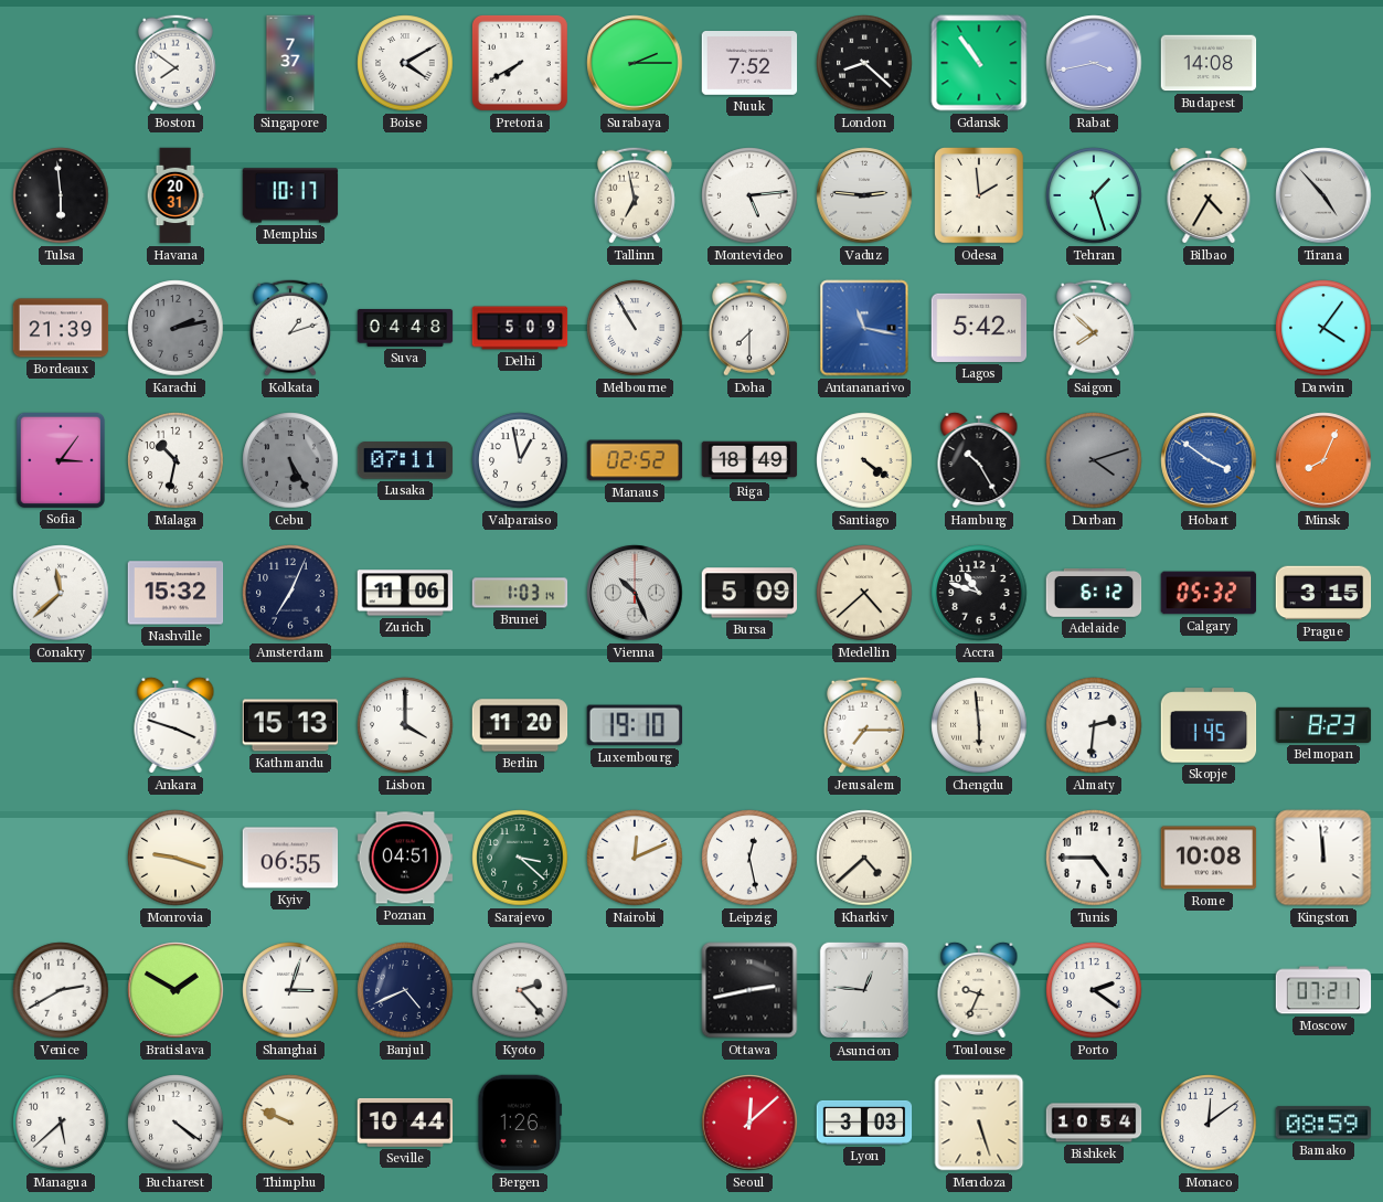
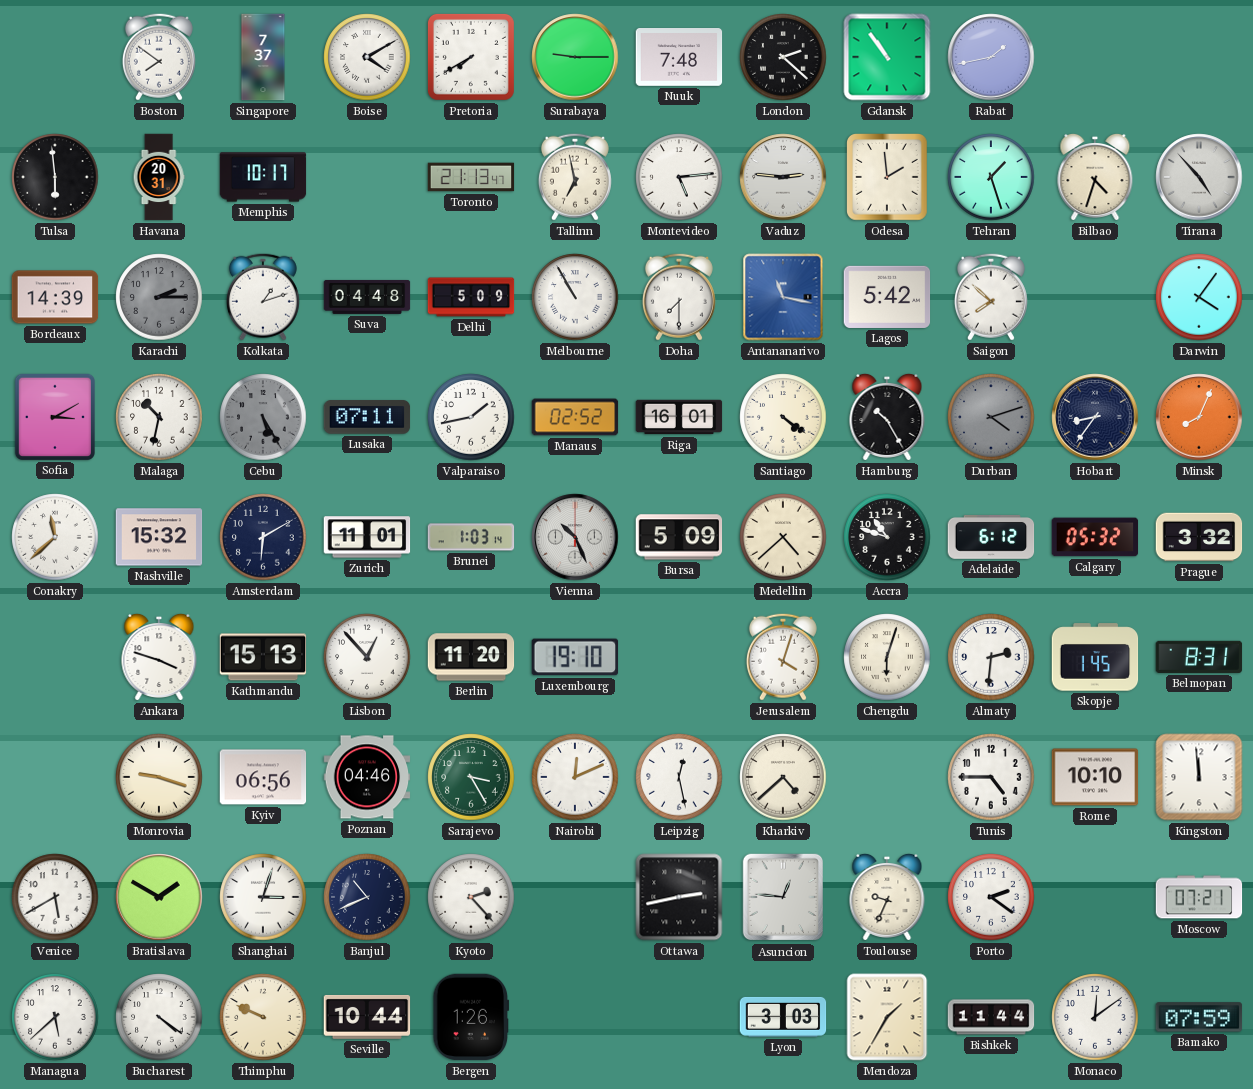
Surabaya: 2:15 -> 9:15
Nuuk: 7:52 -> 7:48
London: 8:22 -> 2:22
Rabat: 3:43 -> 1:43
Budapest: 14:08 -> none
Toronto: none -> 21:13
Bilbao: 4:35 -> 4:33
Bordeaux: 21:39 -> 14:39
Karachi: 2:13 -> 2:15
Sofia: 3:06 -> 3:10
Valparaiso: 12:58 -> 1:43
Riga: 18:49 -> 16:01
Hobart: 3:51 -> 8:36
Hobart dial: blue -> navy
Amsterdam: 7:04 -> 6:10
Zurich: 11:06 -> 11:01
Prague: 3:15 -> 3:32
Lisbon: 4:00 -> 12:53
Jerusalem: 7:15 -> 4:03
Chengdu: 5:59 -> 6:03
Belmopan: 8:23 -> 8:31
Kyiv: 06:55 -> 06:56
Poznan: 04:51 -> 04:46
Sarajevo: 3:22 -> 3:25
Rome: 10:08 -> 10:10
Venice: 2:40 -> 5:40
Banjul: 4:41 -> 10:41
Seoul: 12:08 -> none
Mendoza: 5:27 -> 1:35
Bishkek: 10:54 -> 11:44
Bamako: 08:59 -> 07:59
